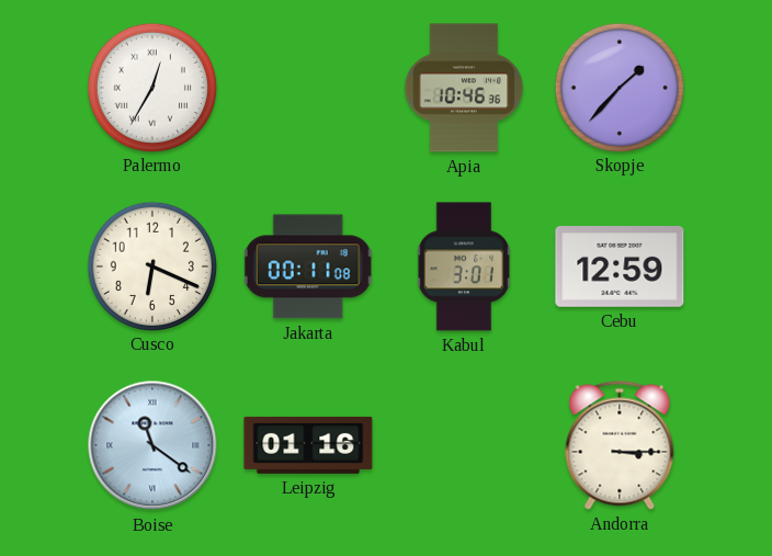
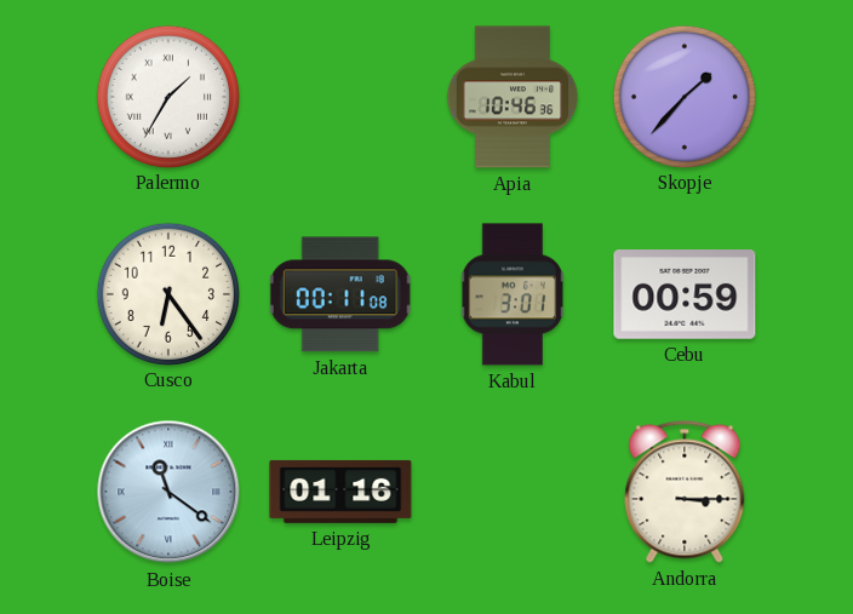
Palermo: 12:35 -> 1:35
Cusco: 6:19 -> 6:24
Cebu: 12:59 -> 00:59
